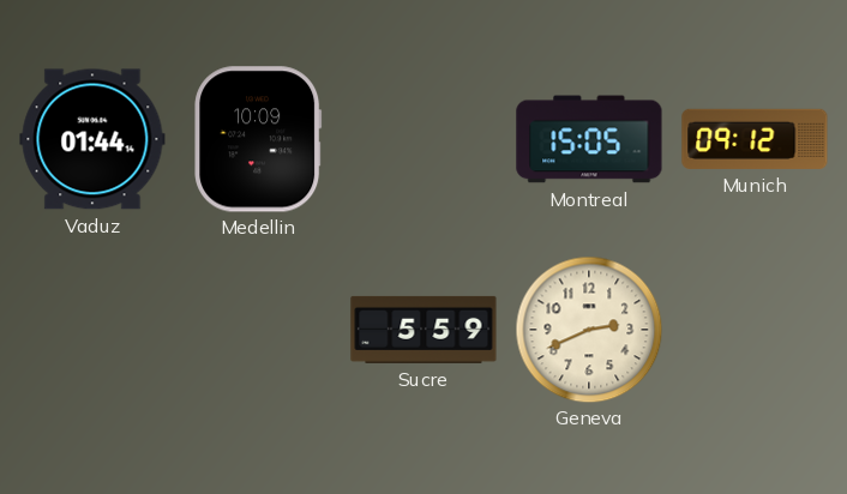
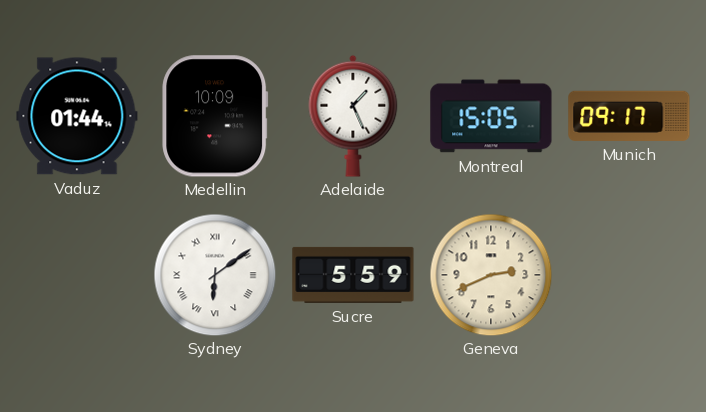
Adelaide: none -> 1:26
Munich: 09:12 -> 09:17
Sydney: none -> 6:09
